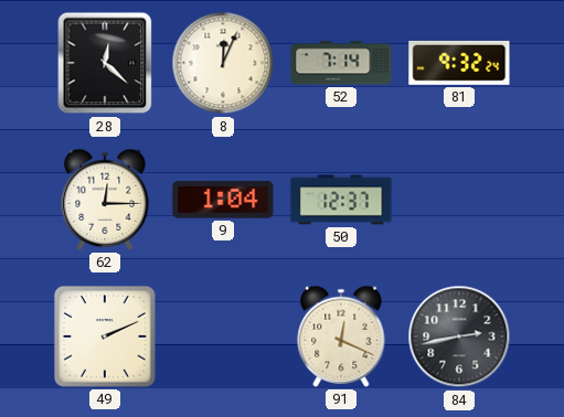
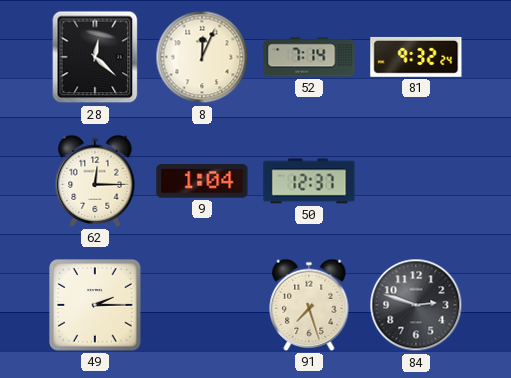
49: 2:11 -> 2:15
91: 12:19 -> 7:27
84: 2:43 -> 2:48
